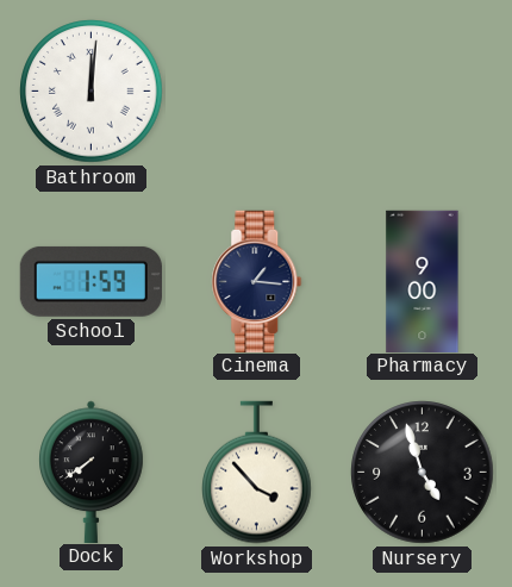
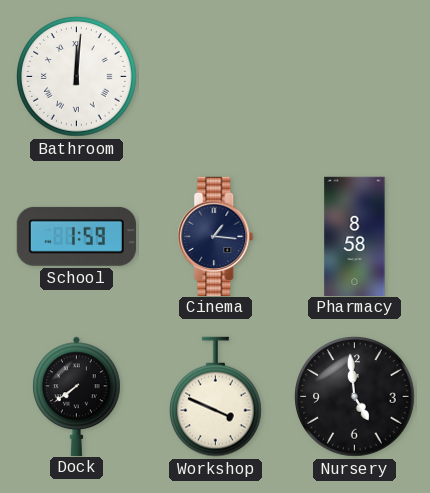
Pharmacy: 9:00 -> 8:58
Workshop: 3:53 -> 3:49
Nursery: 4:57 -> 4:59
